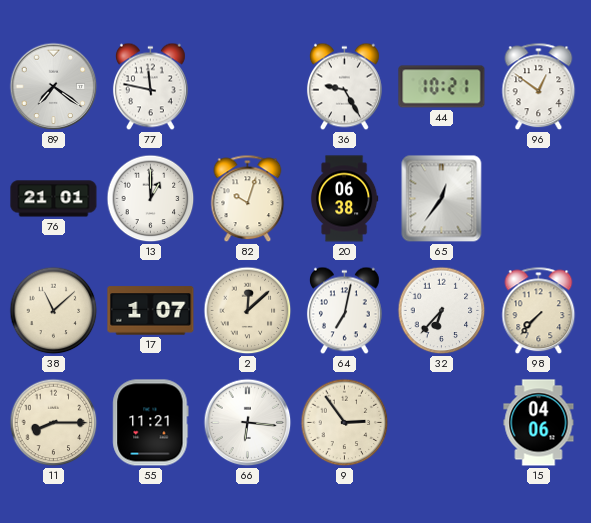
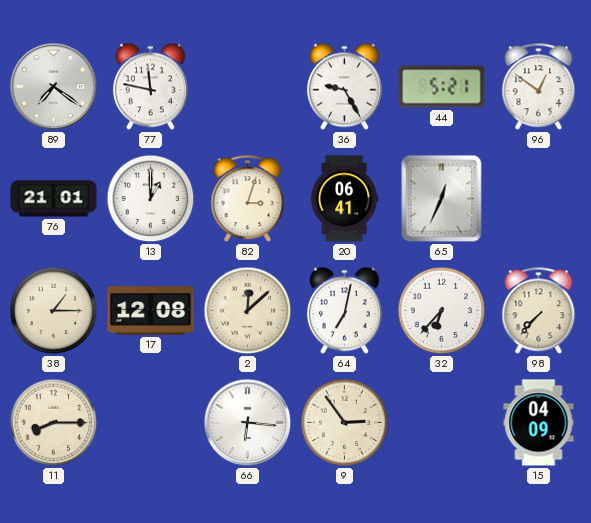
44: 10:21 -> 5:21
82: 10:03 -> 3:03
20: 06:38 -> 06:41
65: 12:36 -> 12:34
38: 11:08 -> 1:15
17: 1:07 -> 12:08
55: 11:21 -> none
15: 04:06 -> 04:09
